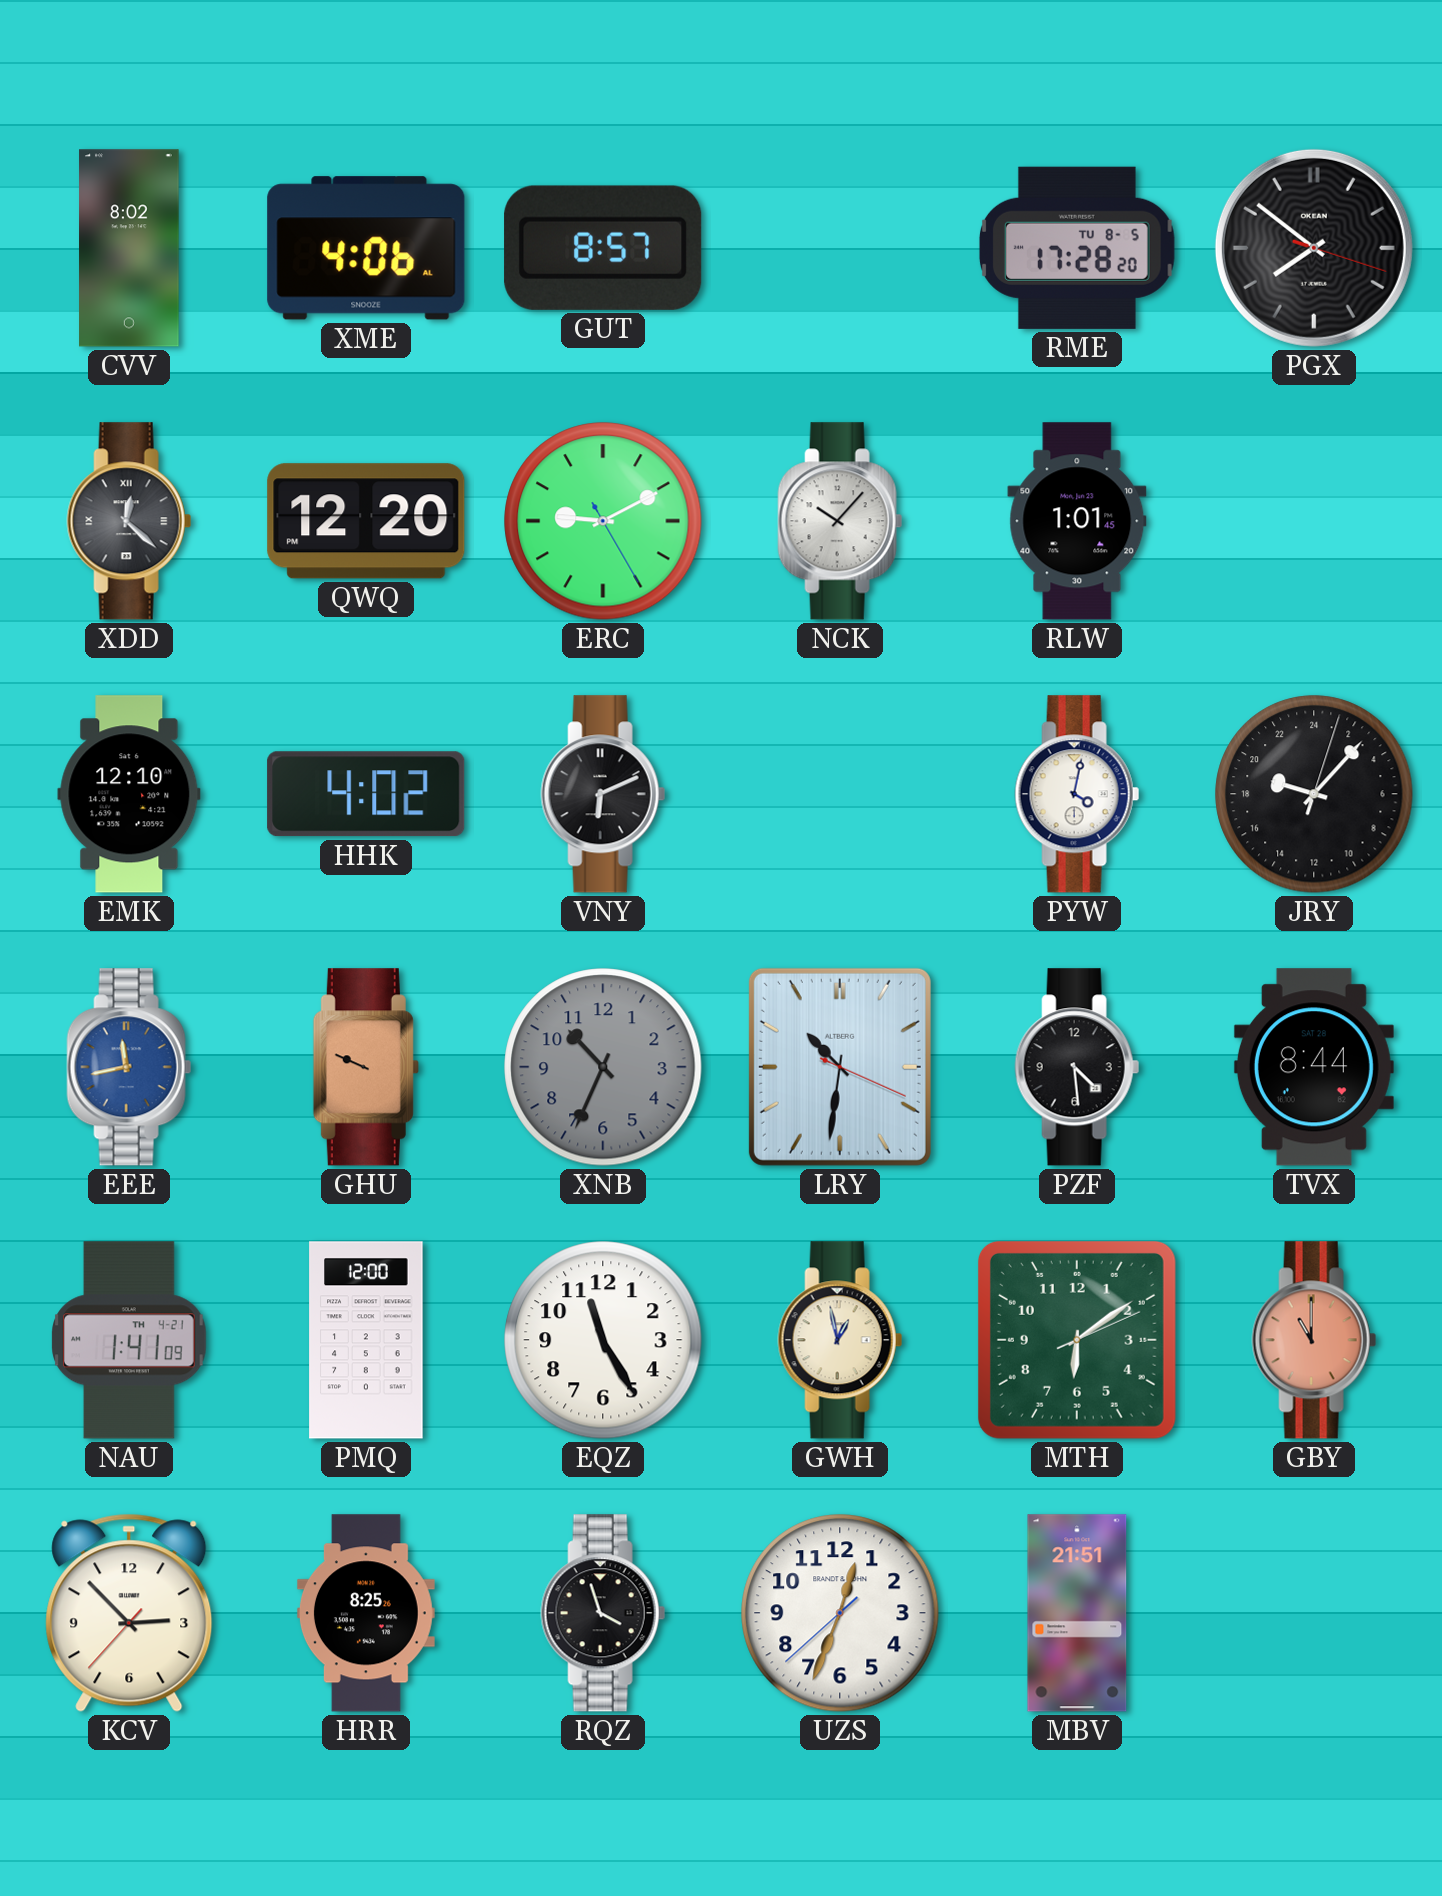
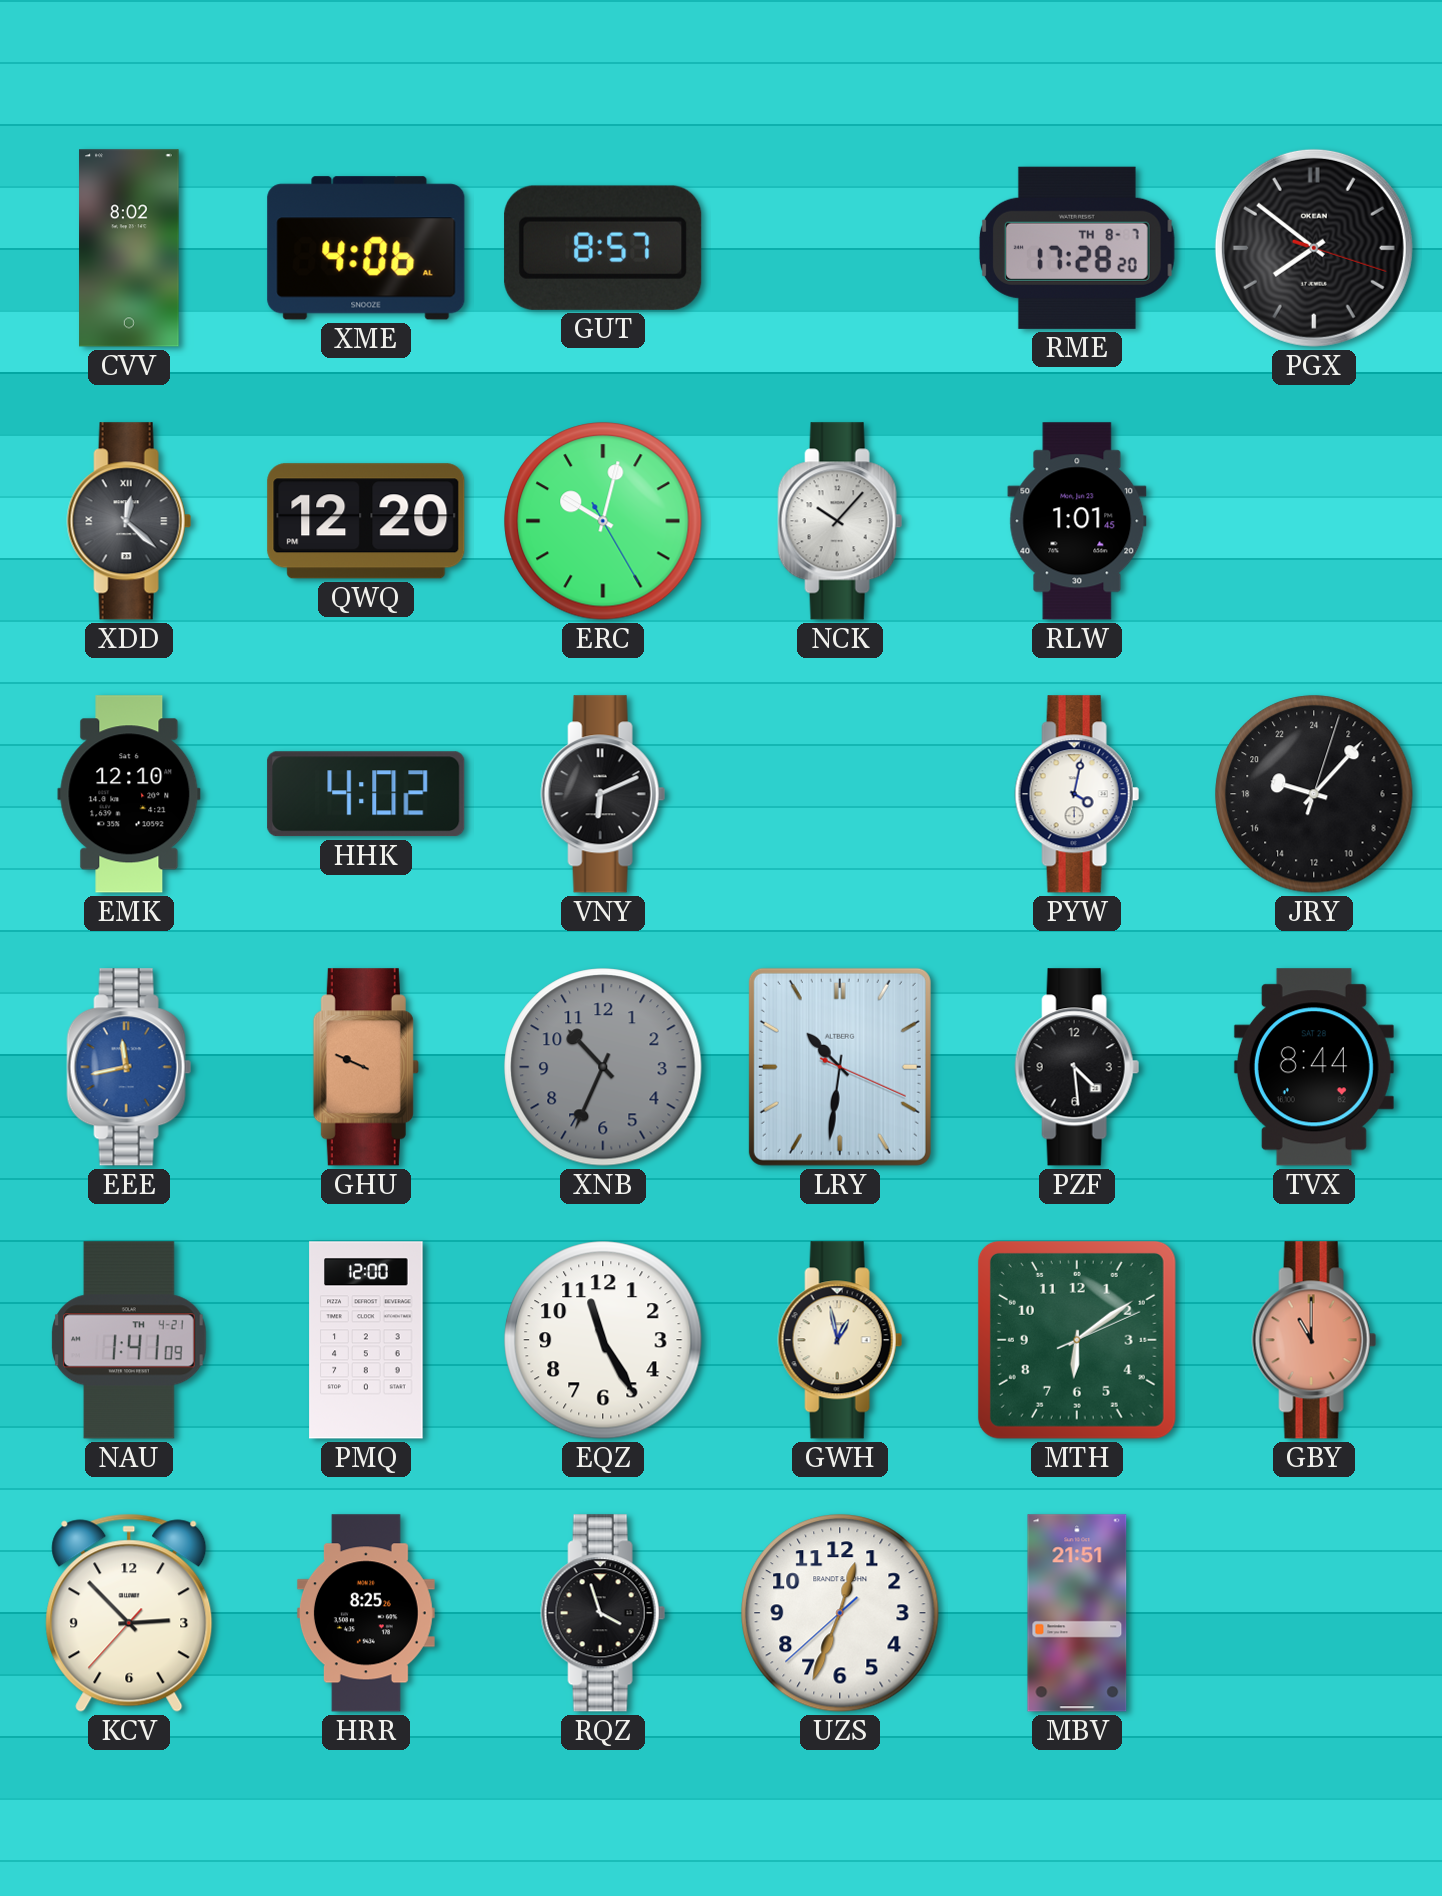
RME date: TU 8-5 -> TH 8-7
ERC: 9:10 -> 10:02
